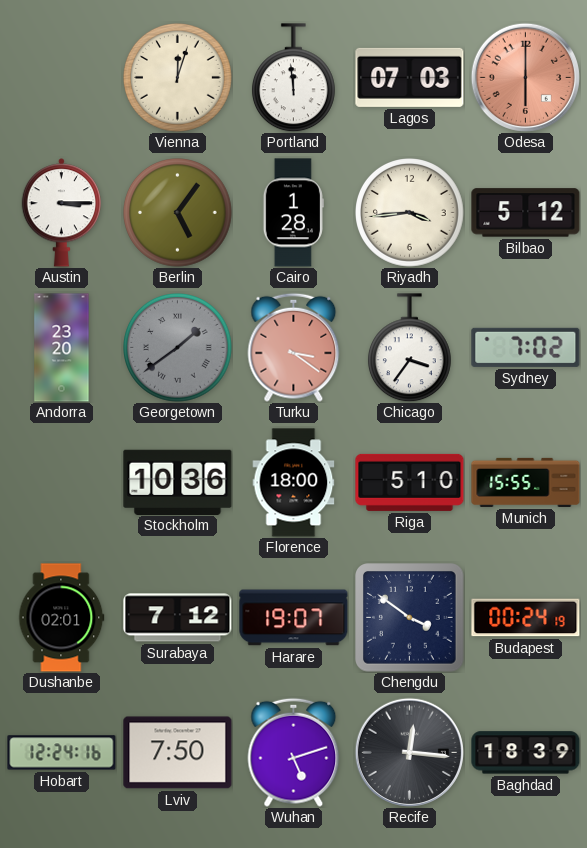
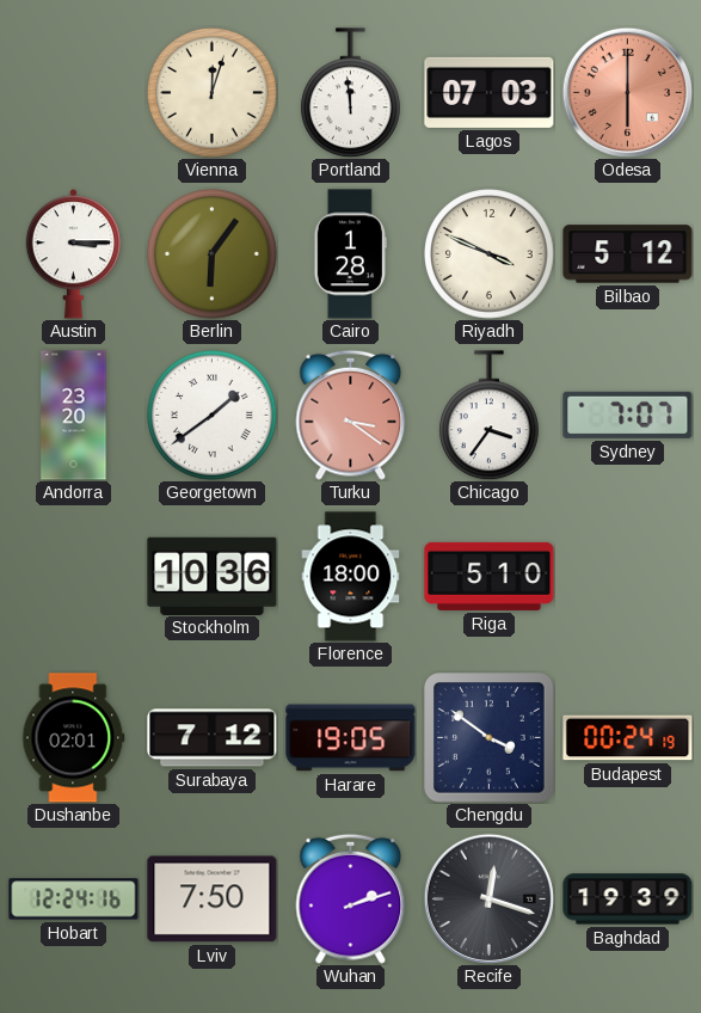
Berlin: 5:06 -> 6:06
Riyadh: 3:44 -> 3:49
Georgetown dial: grey -> white
Sydney: 7:02 -> 7:07
Munich: 15:55 -> none
Harare: 19:07 -> 19:05
Wuhan: 5:12 -> 2:12
Recife: 12:16 -> 12:18
Baghdad: 18:39 -> 19:39
